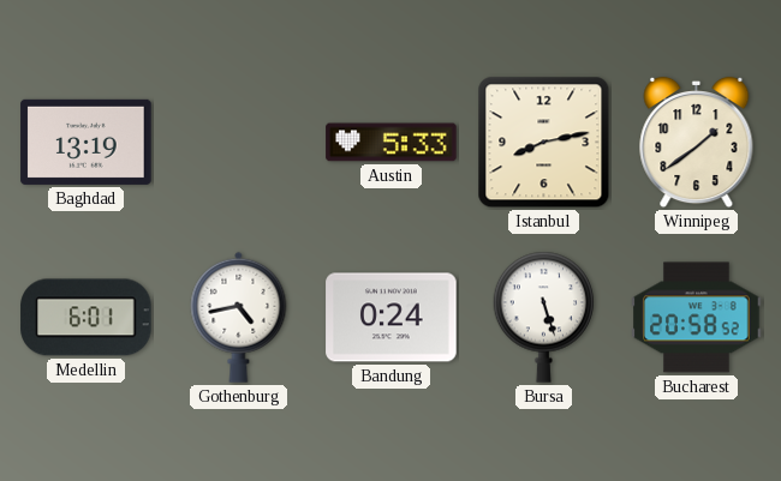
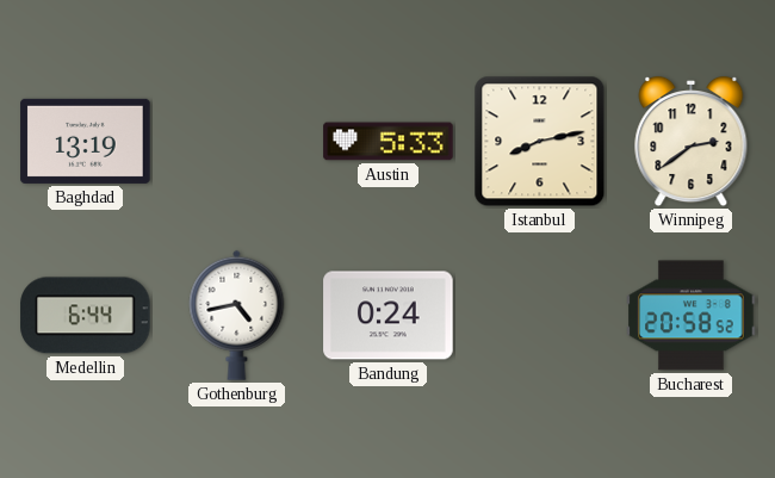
Winnipeg: 1:39 -> 2:39
Medellin: 6:01 -> 6:44
Bursa: 5:27 -> none
